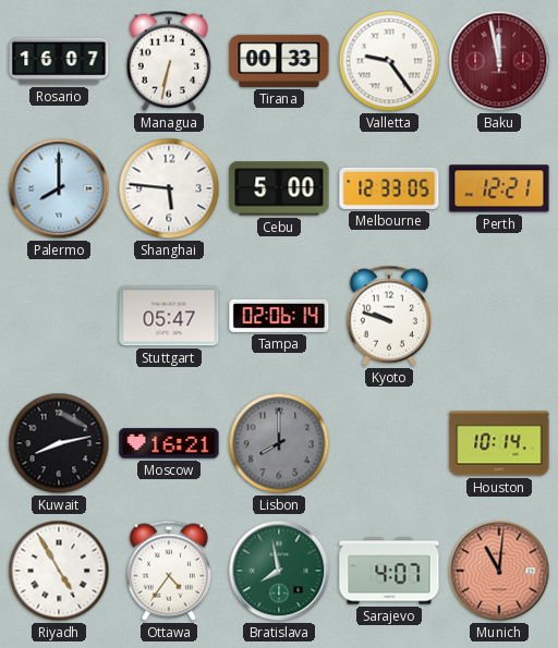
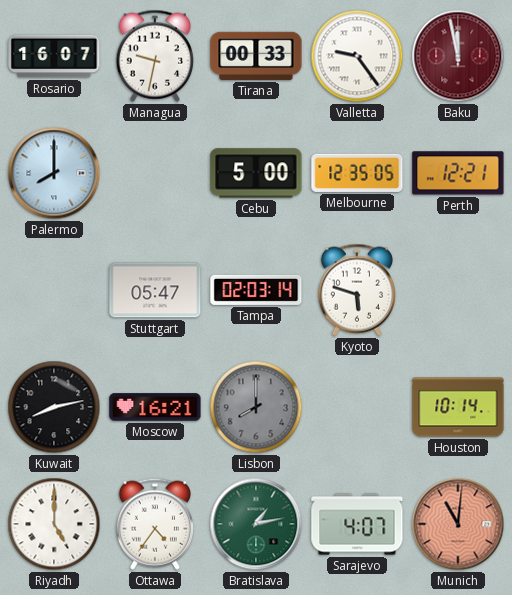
Managua: 6:32 -> 9:32
Shanghai: 5:46 -> none
Melbourne: 12:33 -> 12:35
Tampa: 02:06 -> 02:03
Kyoto: 9:48 -> 5:48
Riyadh: 4:55 -> 5:00
Bratislava: 7:58 -> 1:13
